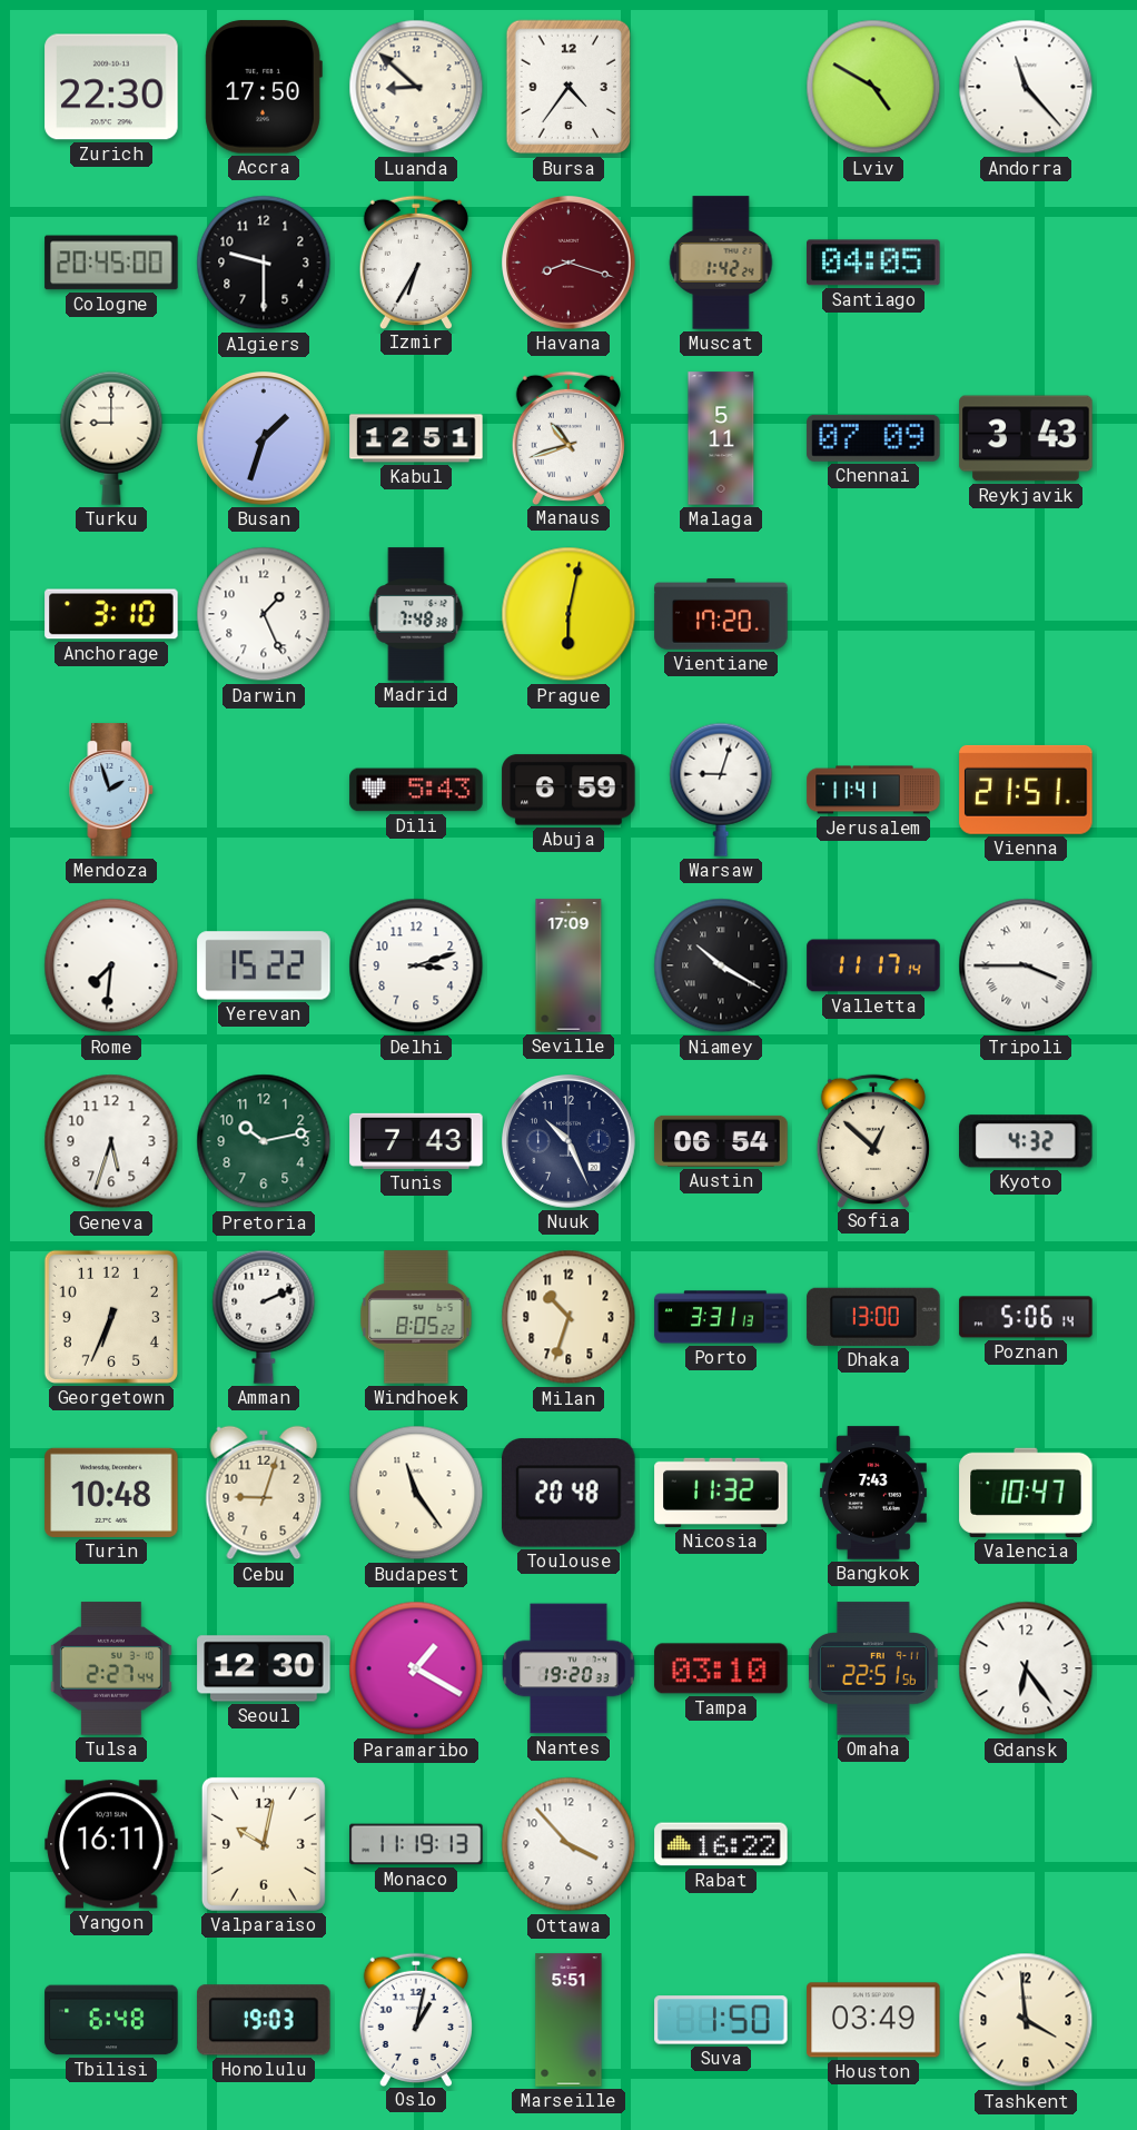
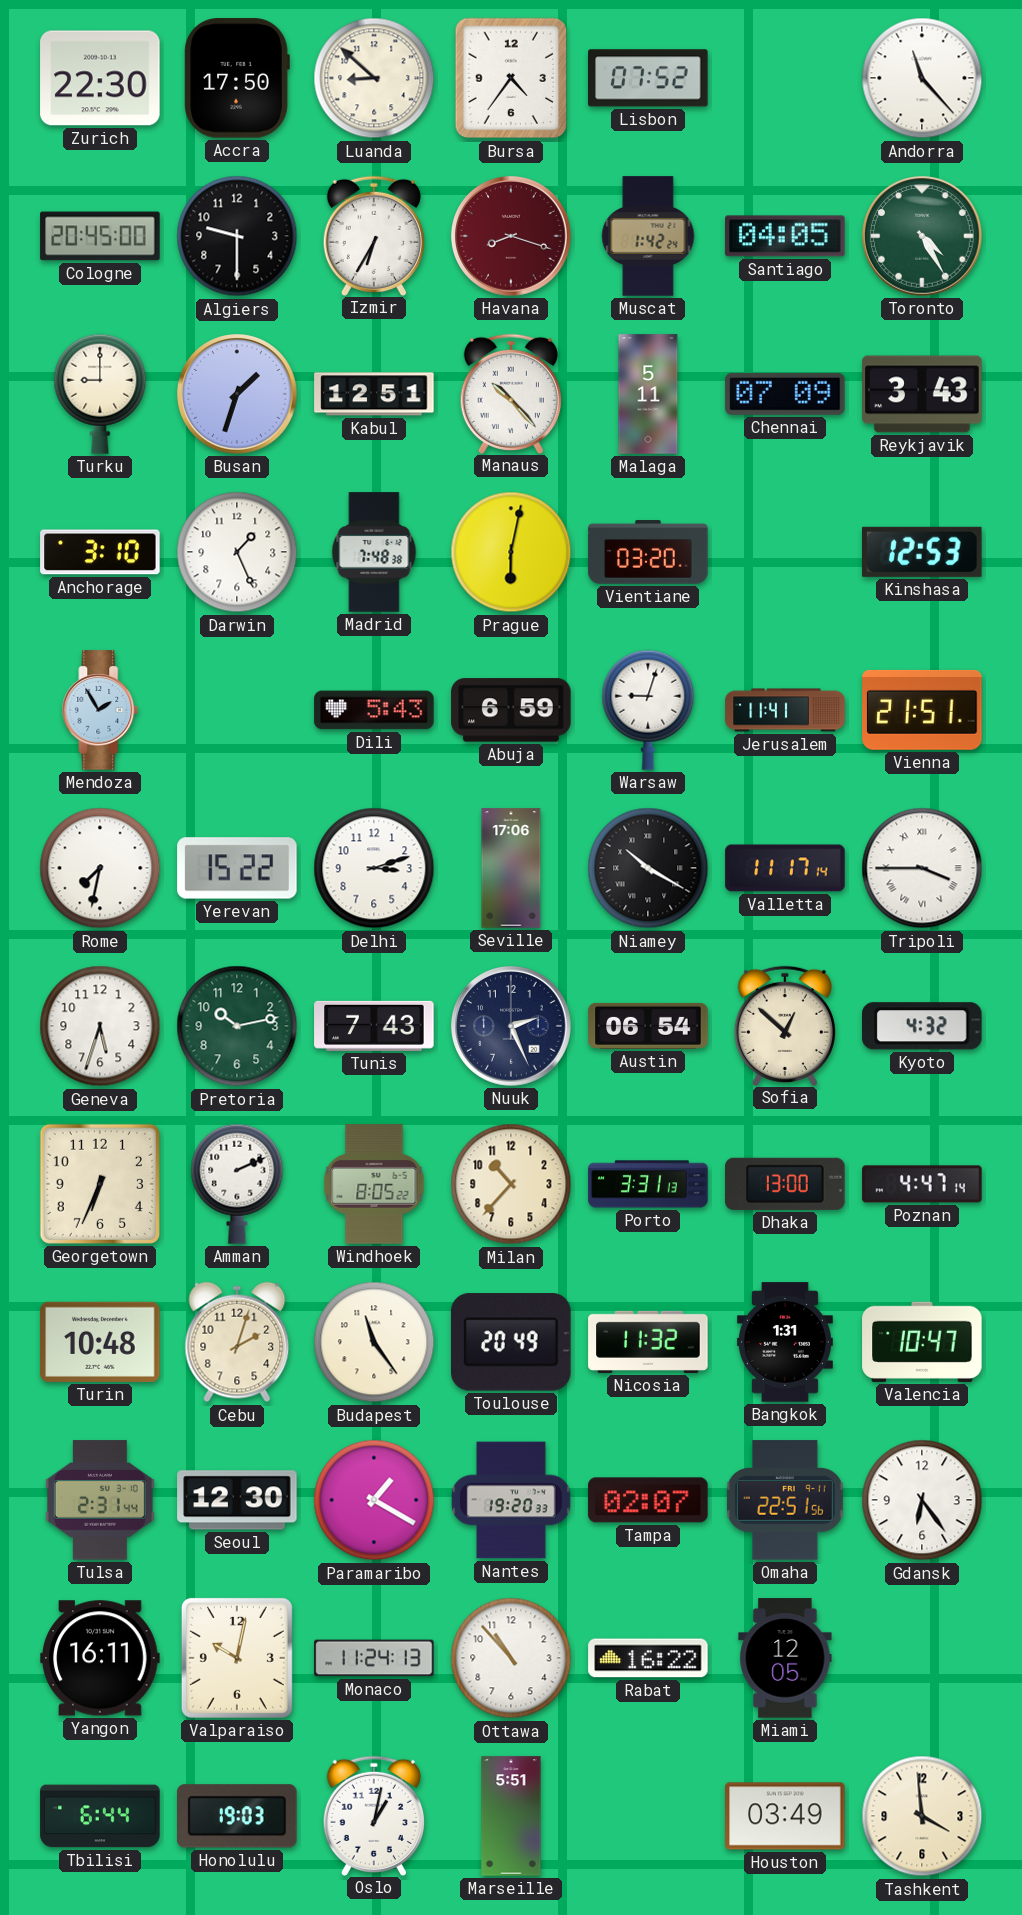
Lisbon: none -> 07:52
Lviv: 4:50 -> none
Toronto: none -> 4:25
Manaus: 10:42 -> 10:23
Vientiane: 17:20 -> 03:20
Kinshasa: none -> 12:53
Mendoza: 1:57 -> 1:55
Rome: 7:31 -> 7:32
Seville: 17:09 -> 17:06
Nuuk: 10:26 -> 2:26
Milan: 10:33 -> 10:37
Poznan: 5:06 -> 4:47
Cebu: 9:03 -> 2:03
Toulouse: 20:48 -> 20:49
Bangkok: 7:43 -> 1:31
Tulsa: 2:27 -> 2:31
Tampa: 03:10 -> 02:07
Monaco: 11:19 -> 11:24
Ottawa: 3:53 -> 10:53
Miami: none -> 12:05
Tbilisi: 6:48 -> 6:44
Suva: 1:50 -> none
